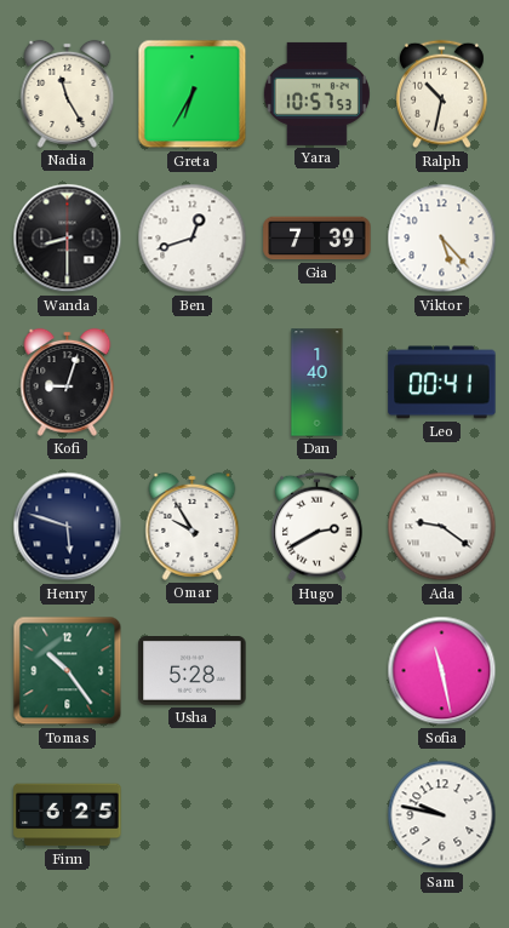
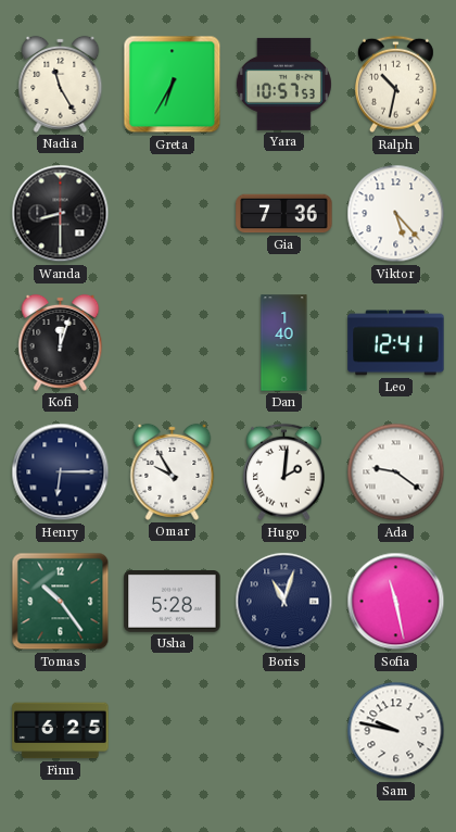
Ben: 12:42 -> none
Gia: 7:39 -> 7:36
Kofi: 9:03 -> 12:03
Leo: 00:41 -> 12:41
Henry: 5:48 -> 6:15
Hugo: 2:40 -> 2:01
Boris: none -> 11:03
